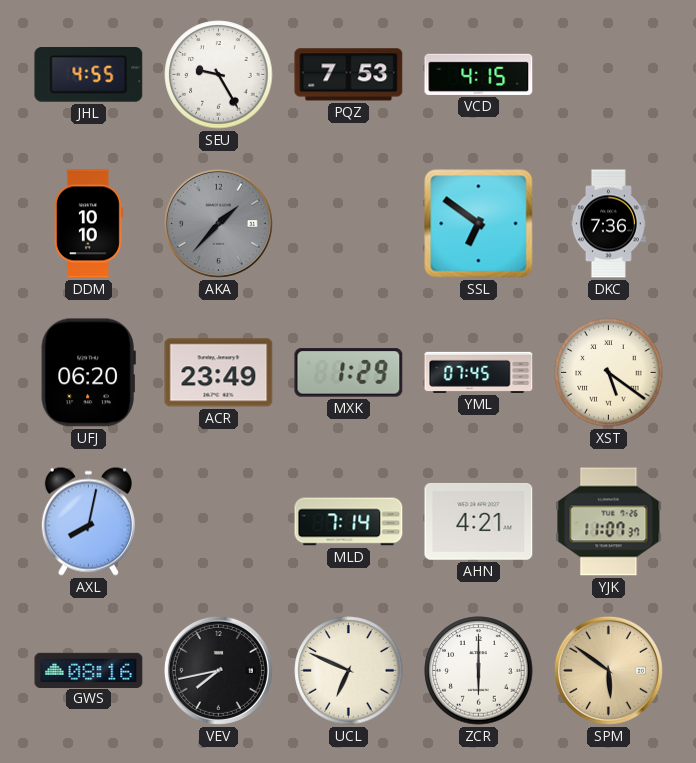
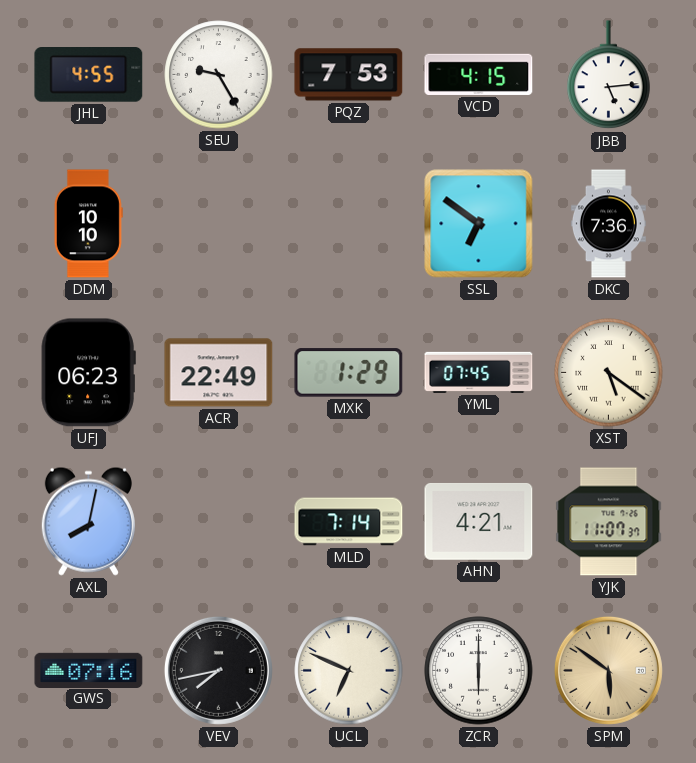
JBB: none -> 5:14
AKA: 1:37 -> none
UFJ: 06:20 -> 06:23
ACR: 23:49 -> 22:49
GWS: 08:16 -> 07:16
